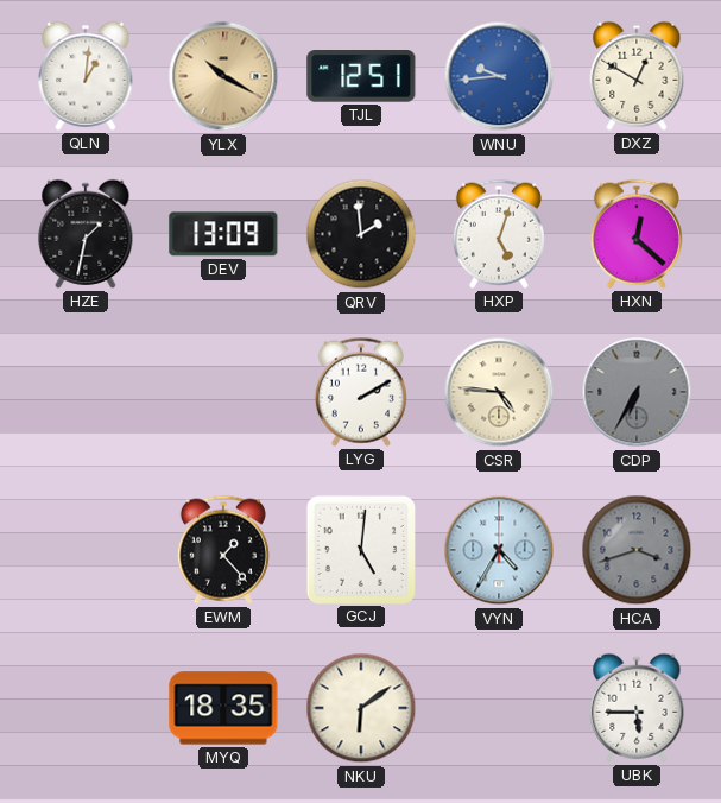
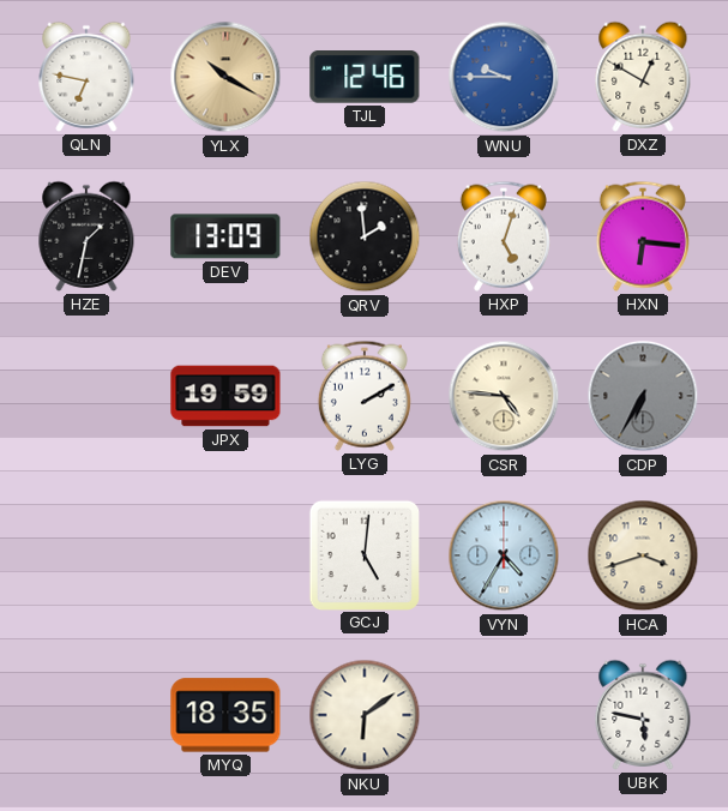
QLN: 1:01 -> 6:47
TJL: 12:51 -> 12:46
WNU: 9:44 -> 9:45
HXN: 12:22 -> 6:16
JPX: none -> 19:59
EWM: 1:23 -> none
HCA dial: grey -> cream
UBK: 5:45 -> 5:47
